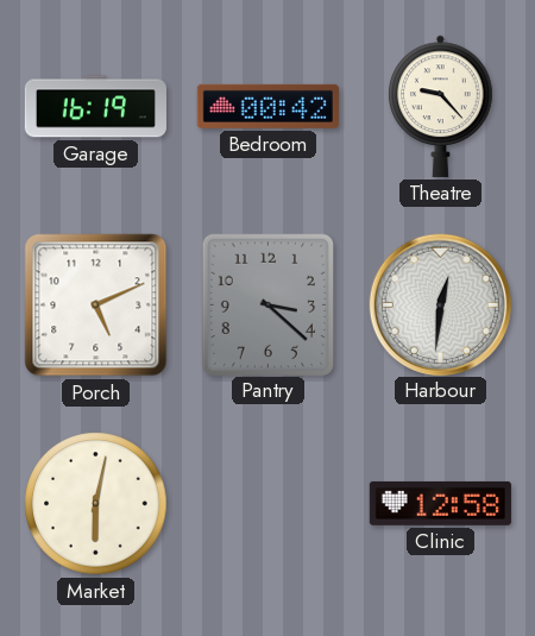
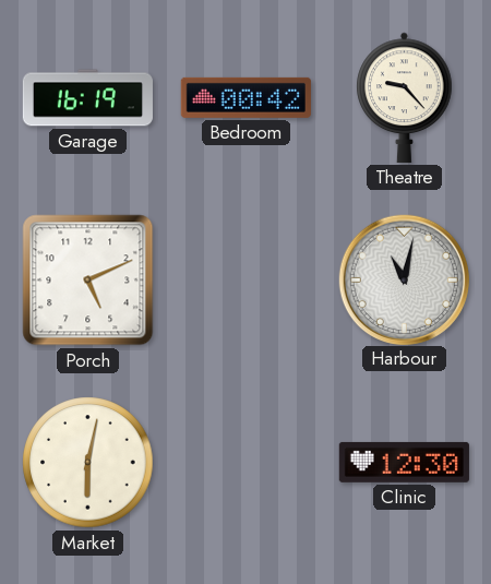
Pantry: 3:22 -> none
Harbour: 12:31 -> 11:02
Clinic: 12:58 -> 12:30
